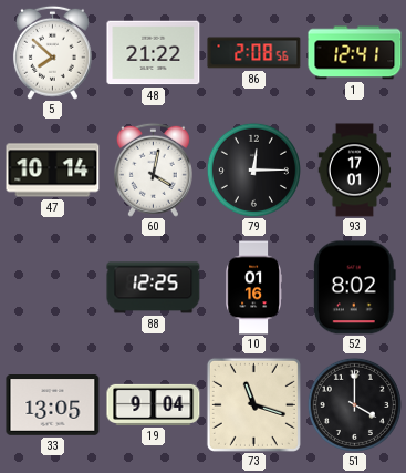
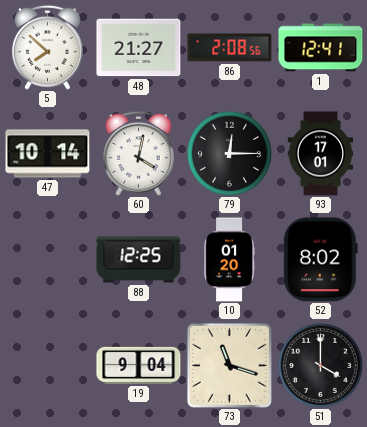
48: 21:22 -> 21:27
10: 01:16 -> 01:20
33: 13:05 -> none
